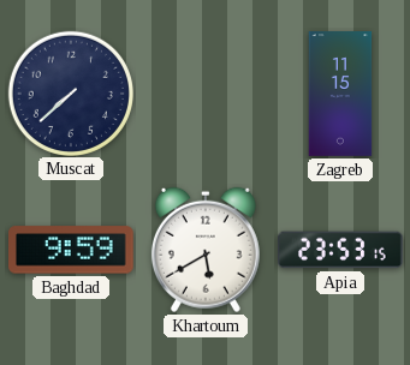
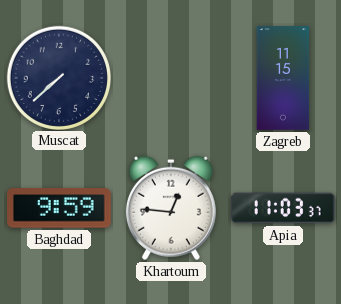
Khartoum: 5:40 -> 12:46
Apia: 23:53 -> 11:03
